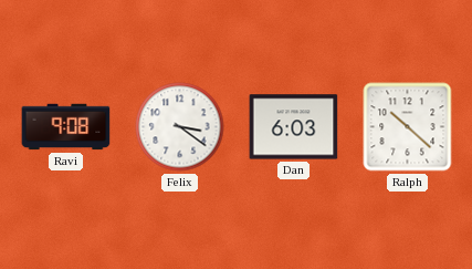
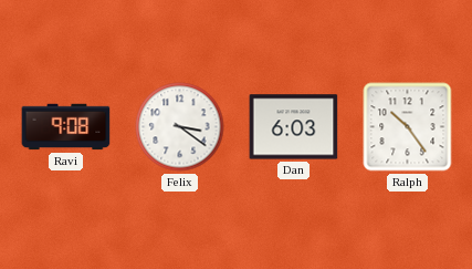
Ralph: 10:22 -> 10:24
